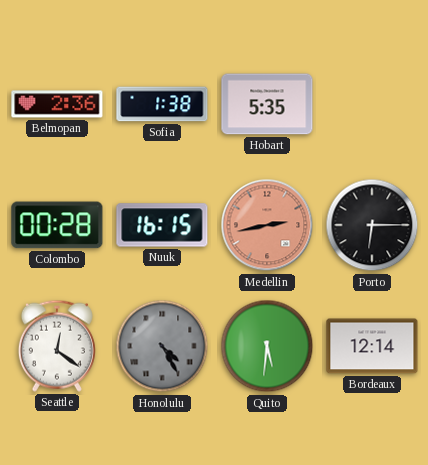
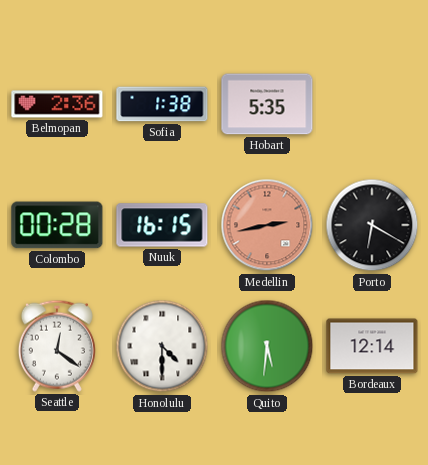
Porto: 6:15 -> 6:20
Honolulu: 4:25 -> 4:30
Honolulu dial: grey -> white
